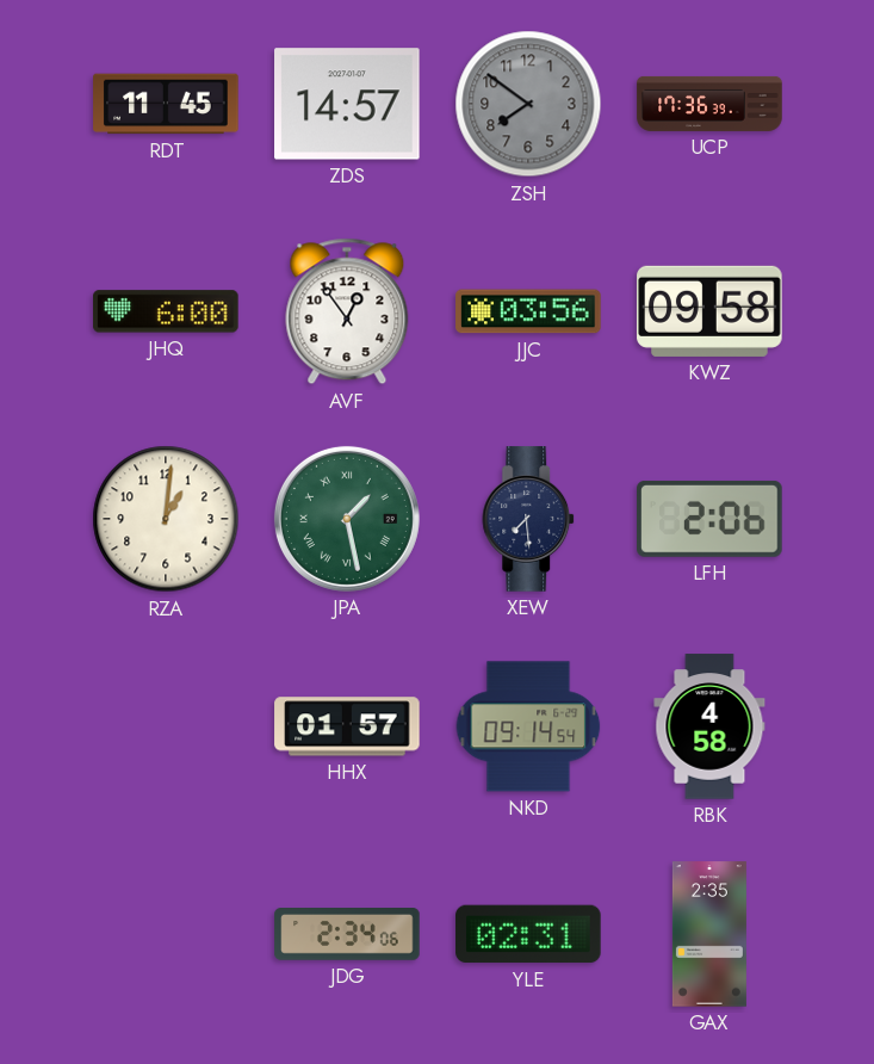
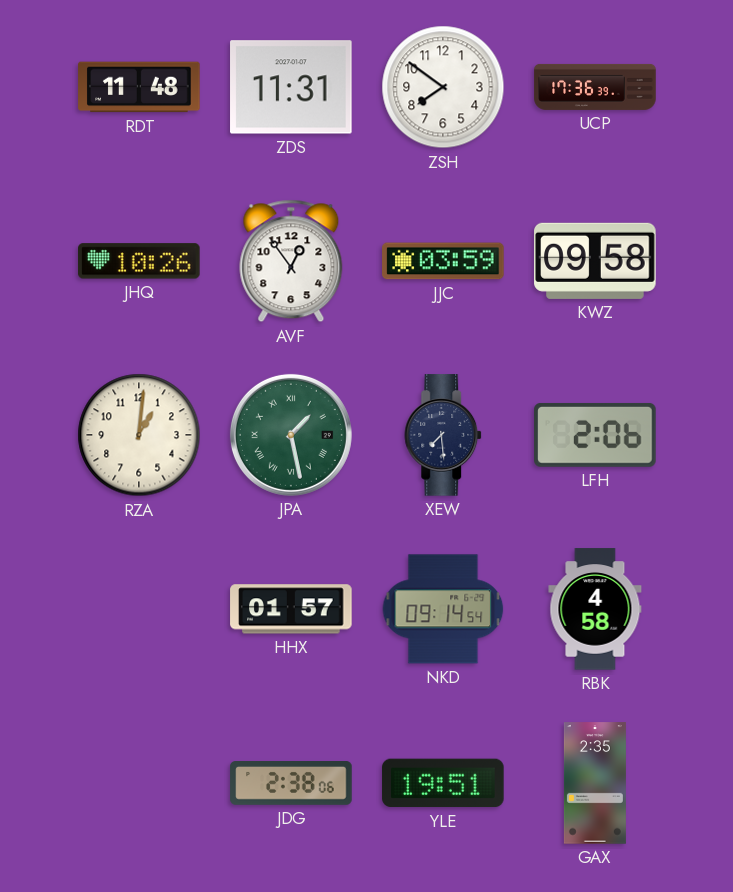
RDT: 11:45 -> 11:48
ZDS: 14:57 -> 11:31
ZSH dial: grey -> white
JHQ: 6:00 -> 10:26
JJC: 03:56 -> 03:59
JDG: 2:34 -> 2:38
YLE: 02:31 -> 19:51
